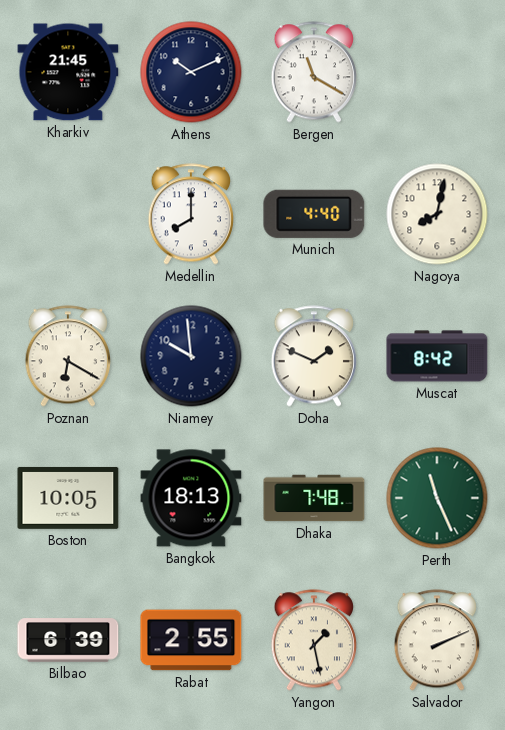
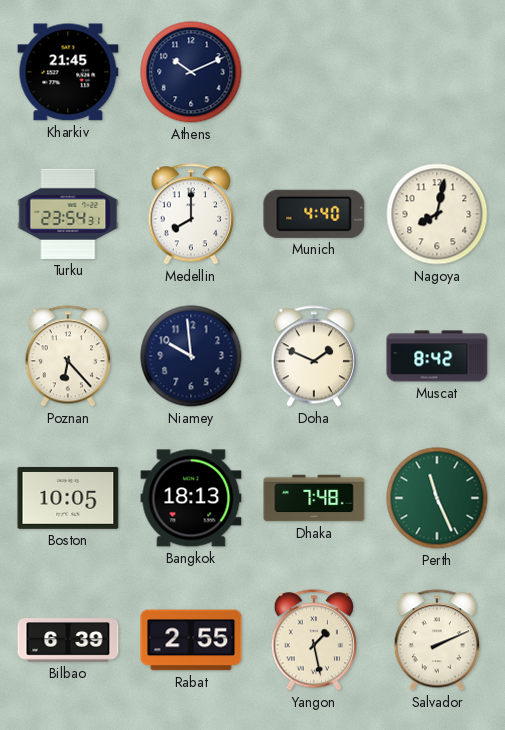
Bergen: 11:20 -> none
Turku: none -> 23:54
Poznan: 6:20 -> 6:23
